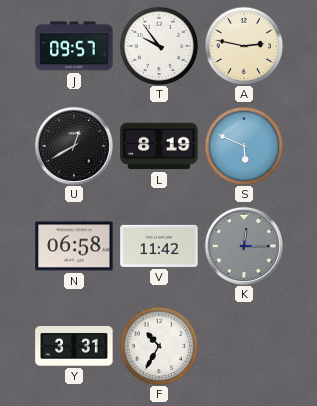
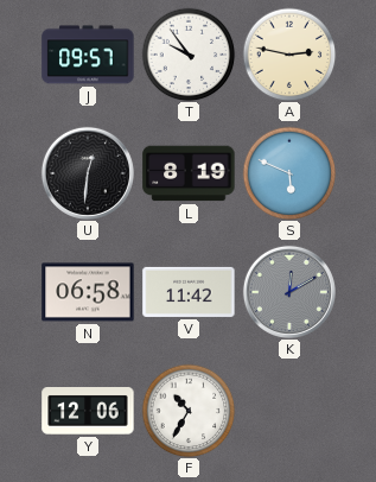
U: 12:40 -> 12:31
K: 12:15 -> 12:10
Y: 3:31 -> 12:06
